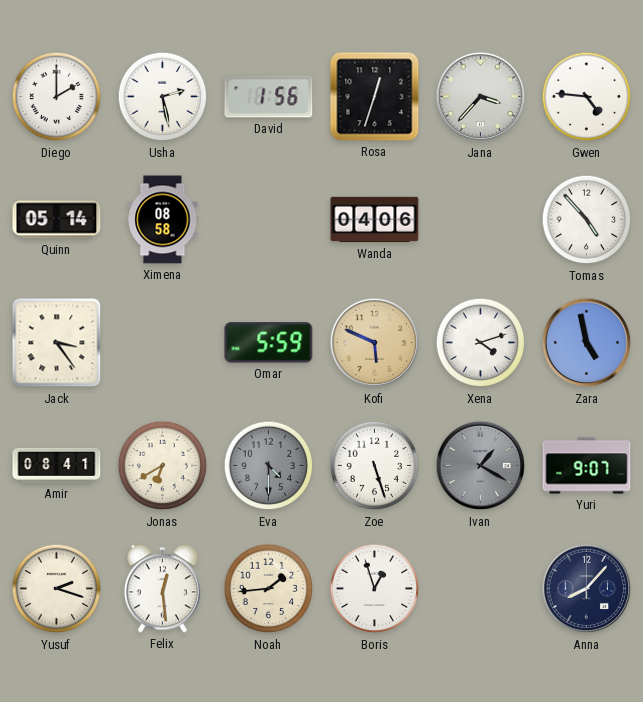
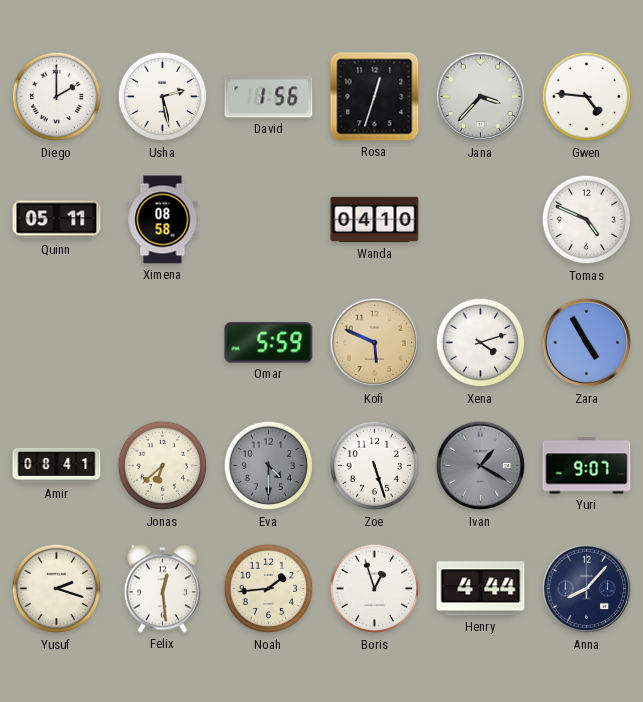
Quinn: 05:14 -> 05:11
Wanda: 04:06 -> 04:10
Tomas: 4:53 -> 4:49
Jack: 3:24 -> none
Zara: 4:58 -> 4:55
Jonas: 6:40 -> 6:38
Henry: none -> 4:44
